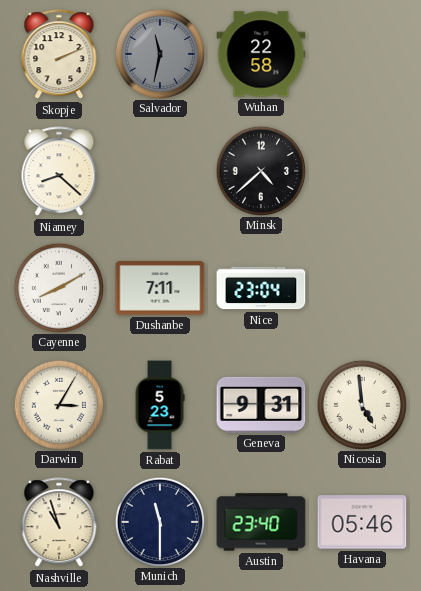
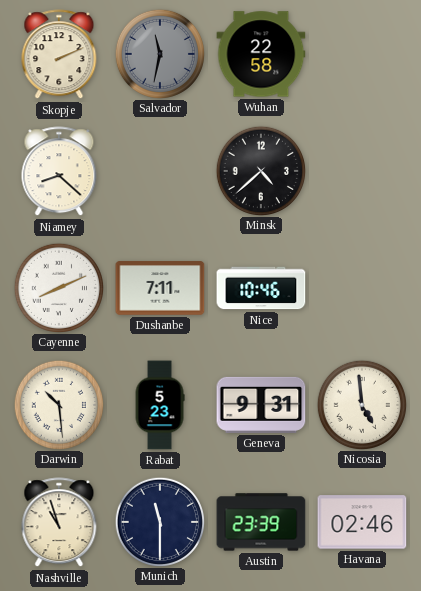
Cayenne: 8:10 -> 8:11
Nice: 23:04 -> 10:46
Darwin: 3:05 -> 10:29
Austin: 23:40 -> 23:39
Havana: 05:46 -> 02:46
